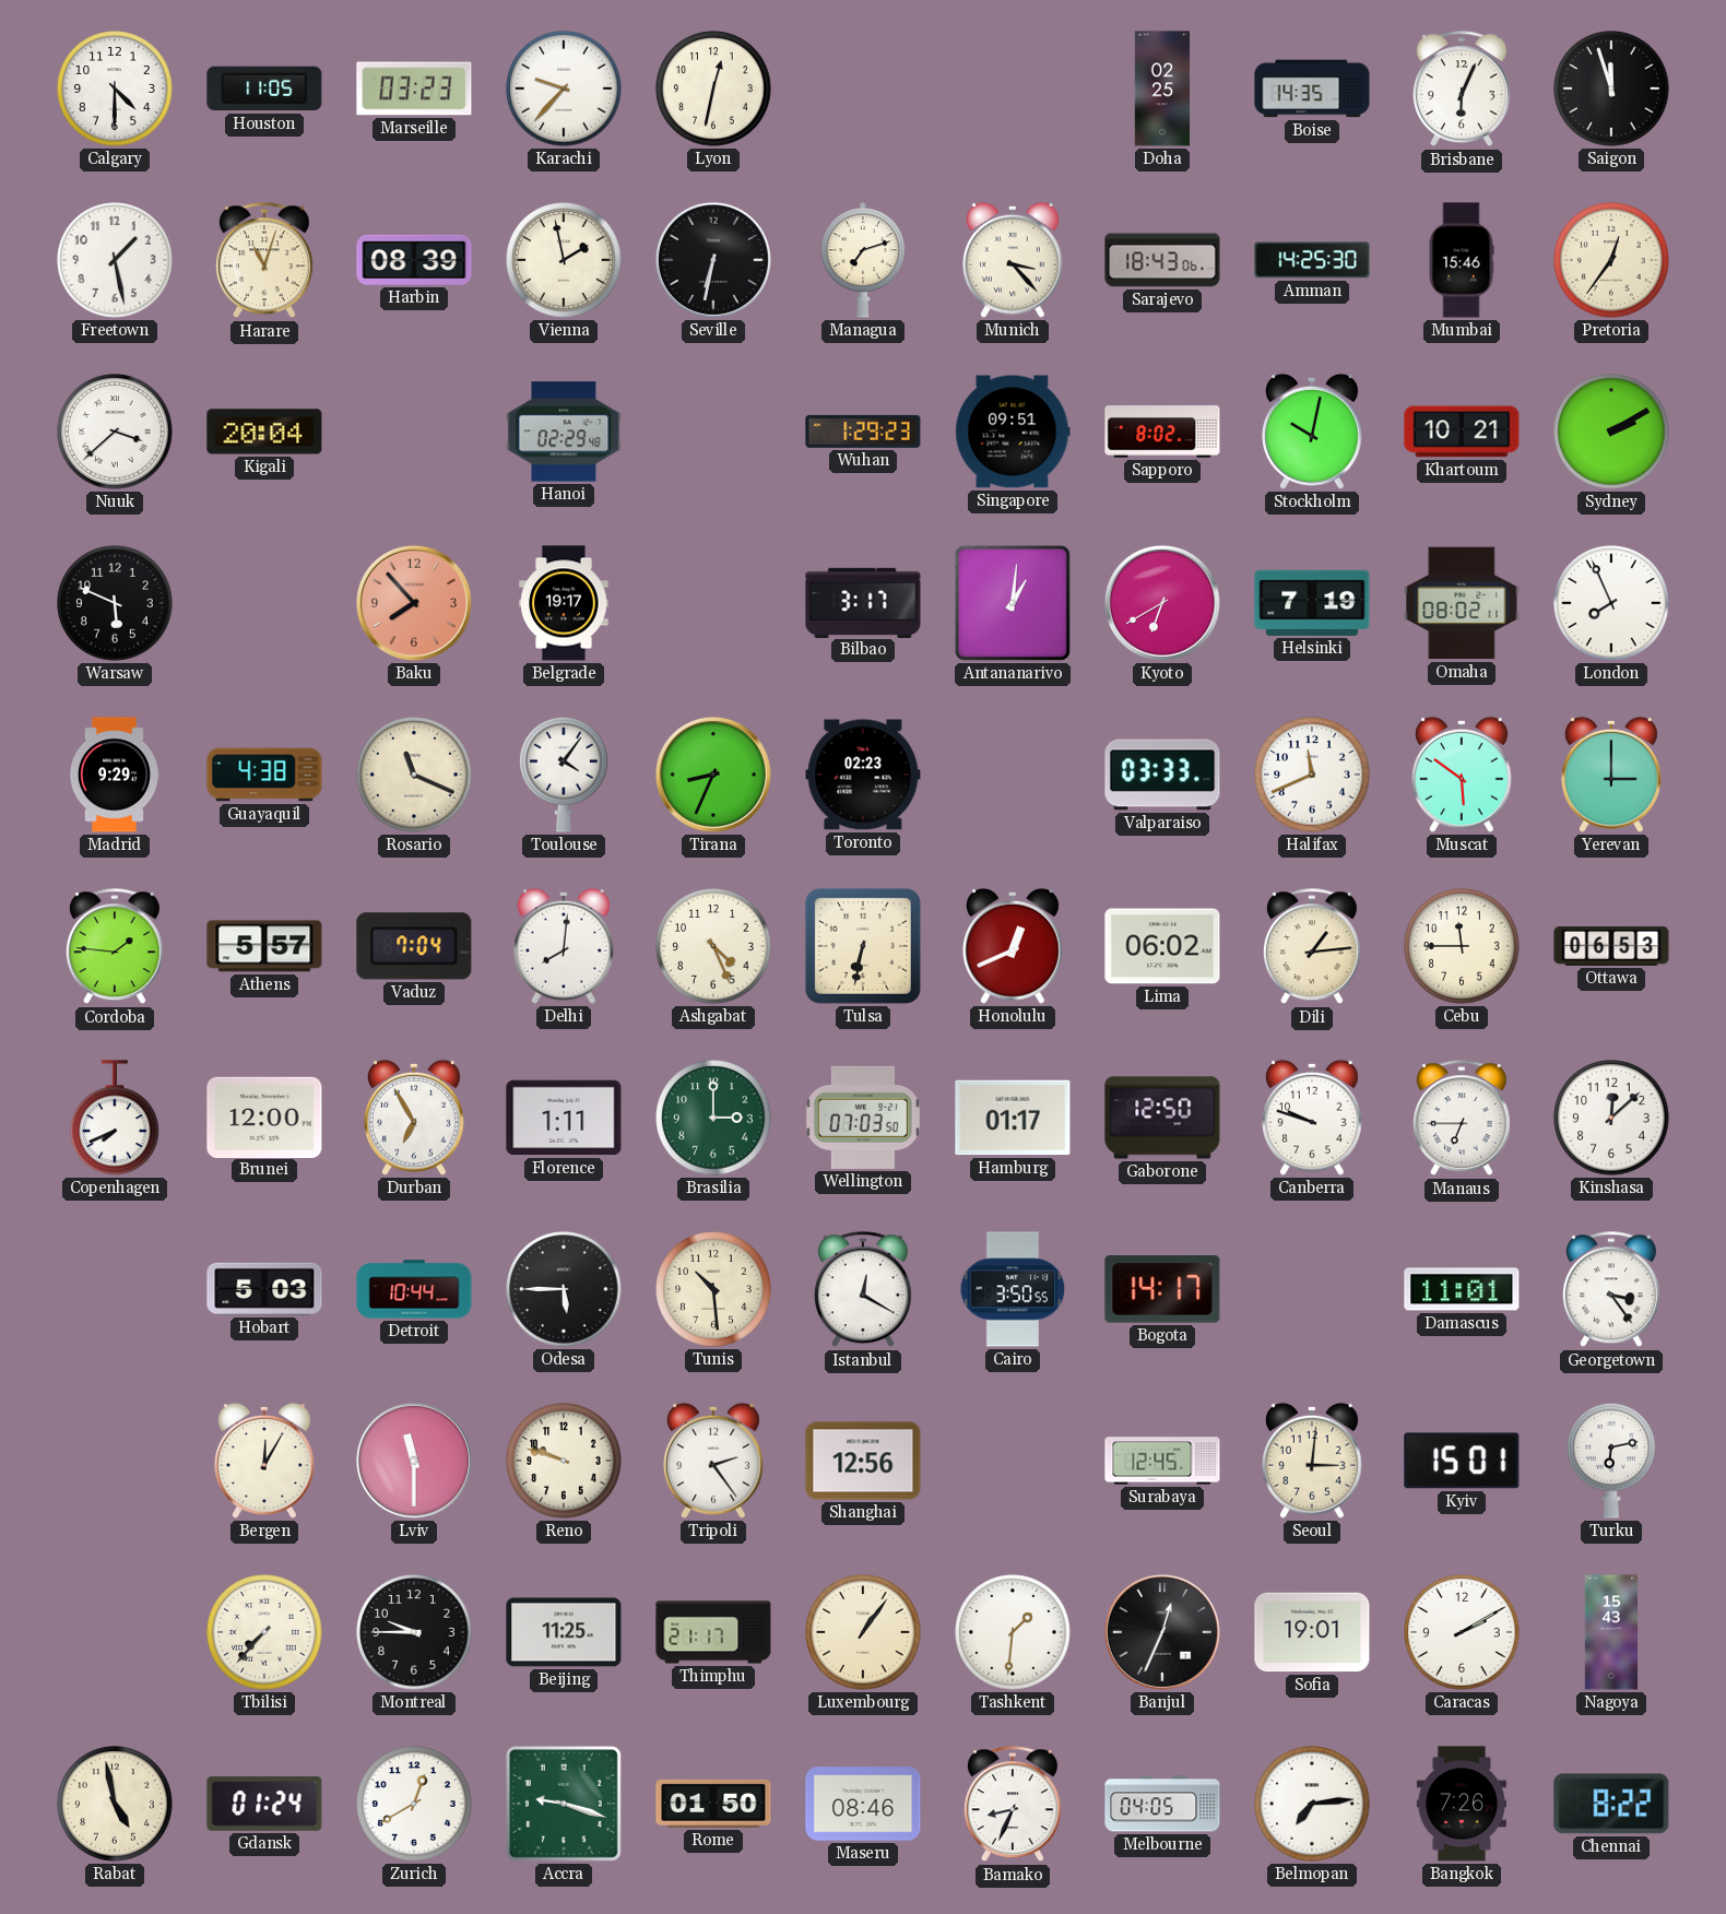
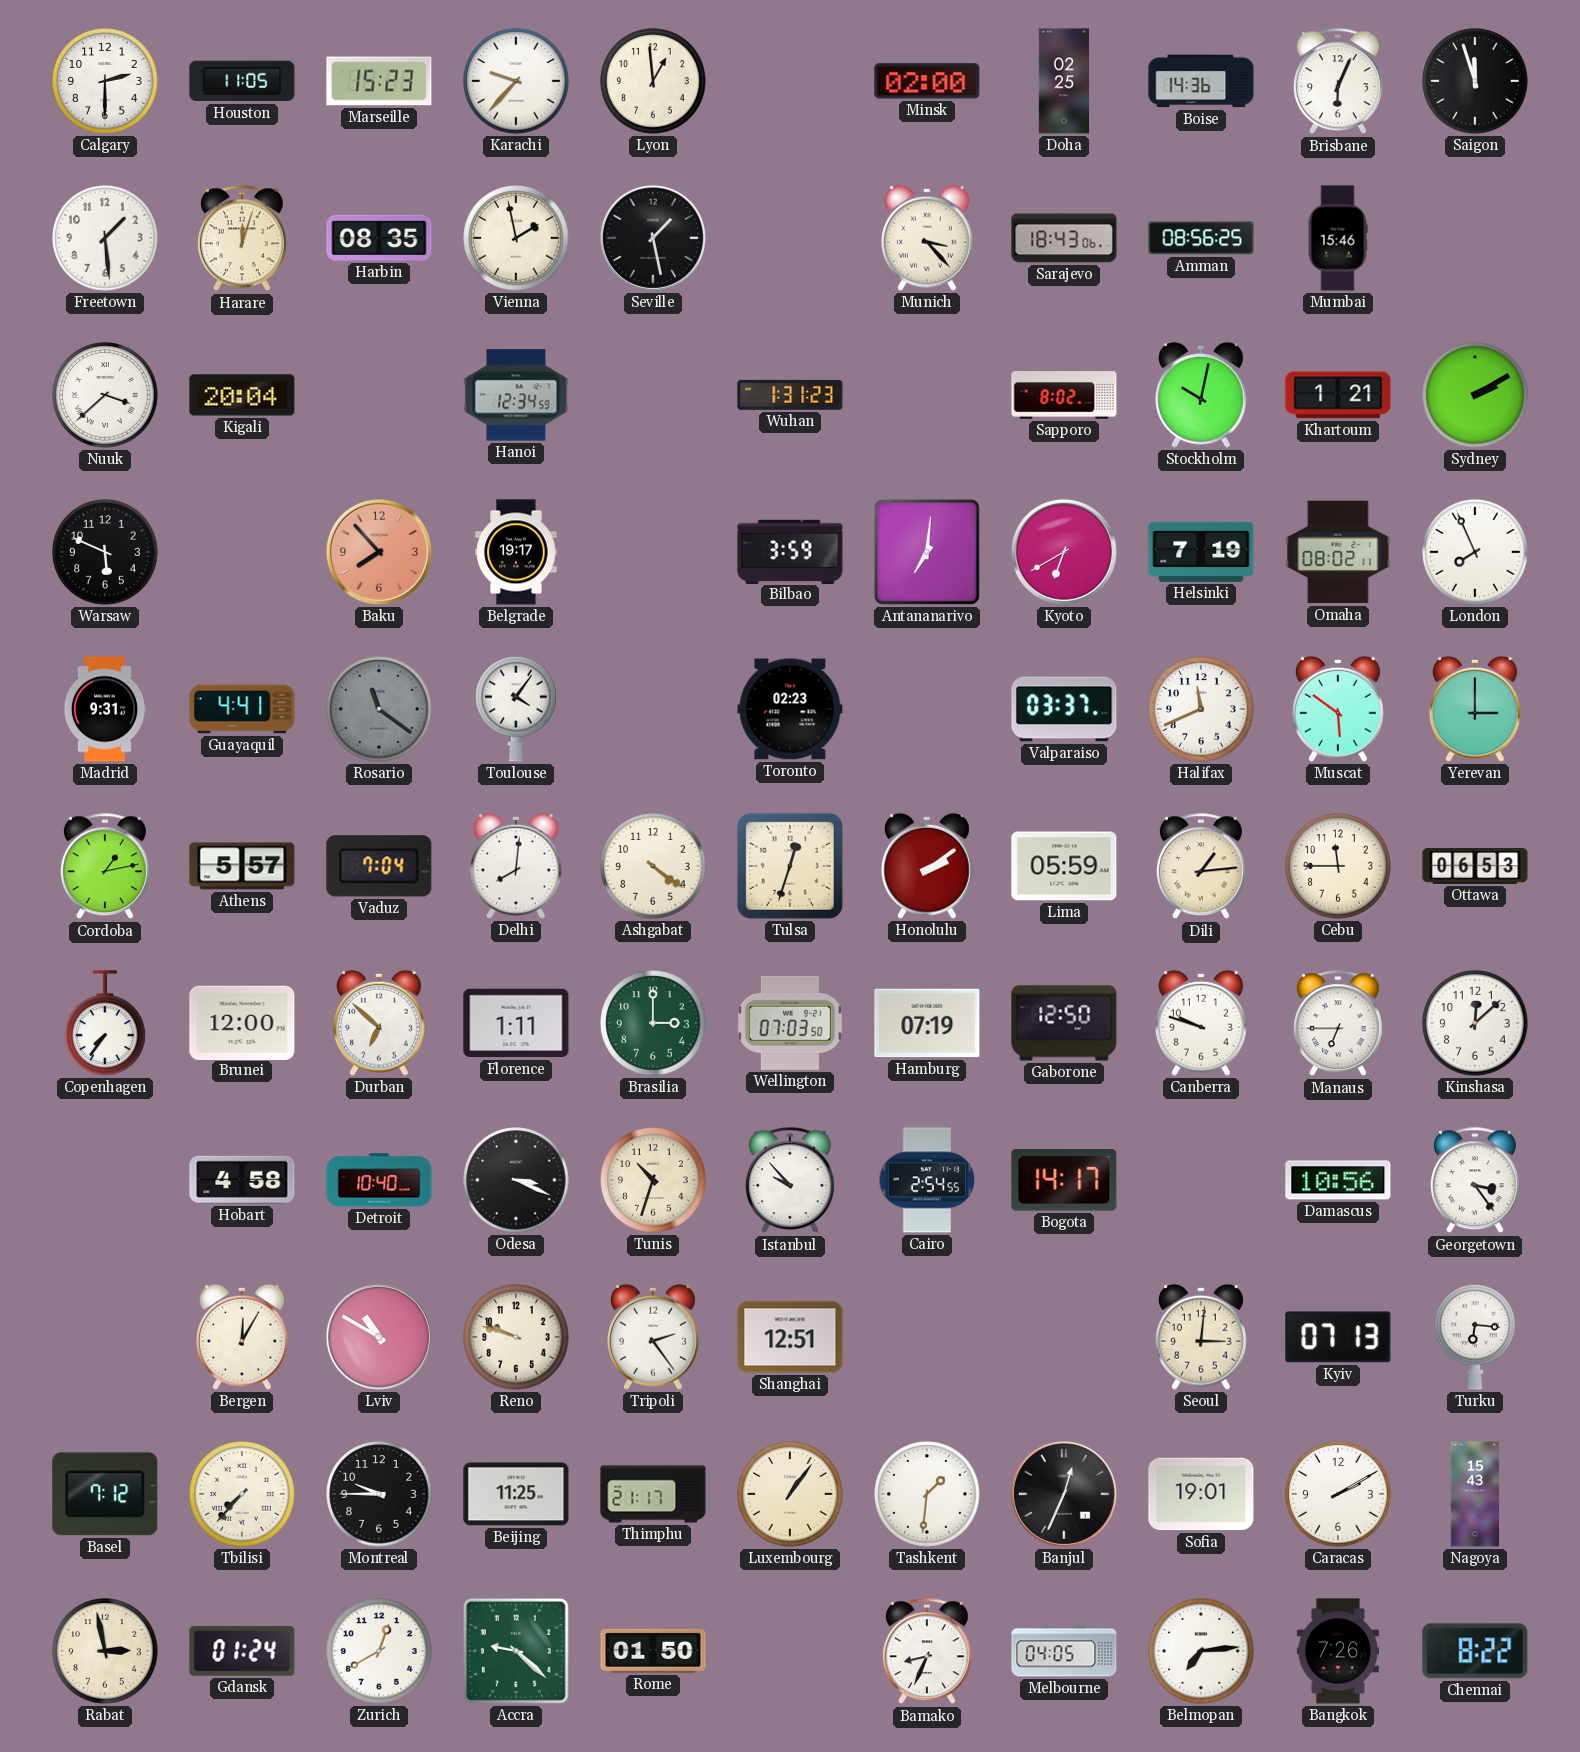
Calgary: 4:30 -> 2:30
Marseille: 03:23 -> 15:23
Lyon: 12:32 -> 12:59
Minsk: none -> 02:00
Boise: 14:35 -> 14:36
Freetown: 1:28 -> 1:29
Harare: 11:03 -> 12:03
Harbin: 08:39 -> 08:35
Seville: 6:32 -> 1:28
Managua: 7:12 -> none
Amman: 14:25 -> 08:56
Pretoria: 12:36 -> none
Hanoi: 02:29 -> 12:34
Wuhan: 1:29 -> 1:31
Singapore: 09:51 -> none
Khartoum: 10:21 -> 1:21
Bilbao: 3:17 -> 3:59
Antananarivo: 1:01 -> 7:01
Madrid: 9:29 -> 9:31
Guayaquil: 4:38 -> 4:41
Rosario: 11:19 -> 11:21
Rosario dial: cream -> grey
Tirana: 8:34 -> none
Valparaiso: 03:33 -> 03:37
Cordoba: 1:46 -> 1:13
Ashgabat: 4:26 -> 4:21
Tulsa: 6:32 -> 12:33
Honolulu: 12:41 -> 2:09
Lima: 06:02 -> 05:59
Copenhagen: 7:41 -> 7:36
Durban: 6:55 -> 6:52
Hamburg: 01:17 -> 07:19
Hobart: 5:03 -> 4:58
Detroit: 10:44 -> 10:40
Odesa: 5:45 -> 3:19
Tunis: 10:29 -> 10:33
Istanbul: 12:20 -> 9:53
Cairo: 3:50 -> 2:54
Damascus: 11:01 -> 10:56
Lviv: 11:30 -> 10:50
Shanghai: 12:56 -> 12:51
Surabaya: 12:45 -> none
Kyiv: 15:01 -> 07:13
Turku: 6:13 -> 6:16
Basel: none -> 7:12
Rabat: 4:58 -> 2:58
Accra: 9:18 -> 9:22
Maseru: 08:46 -> none
